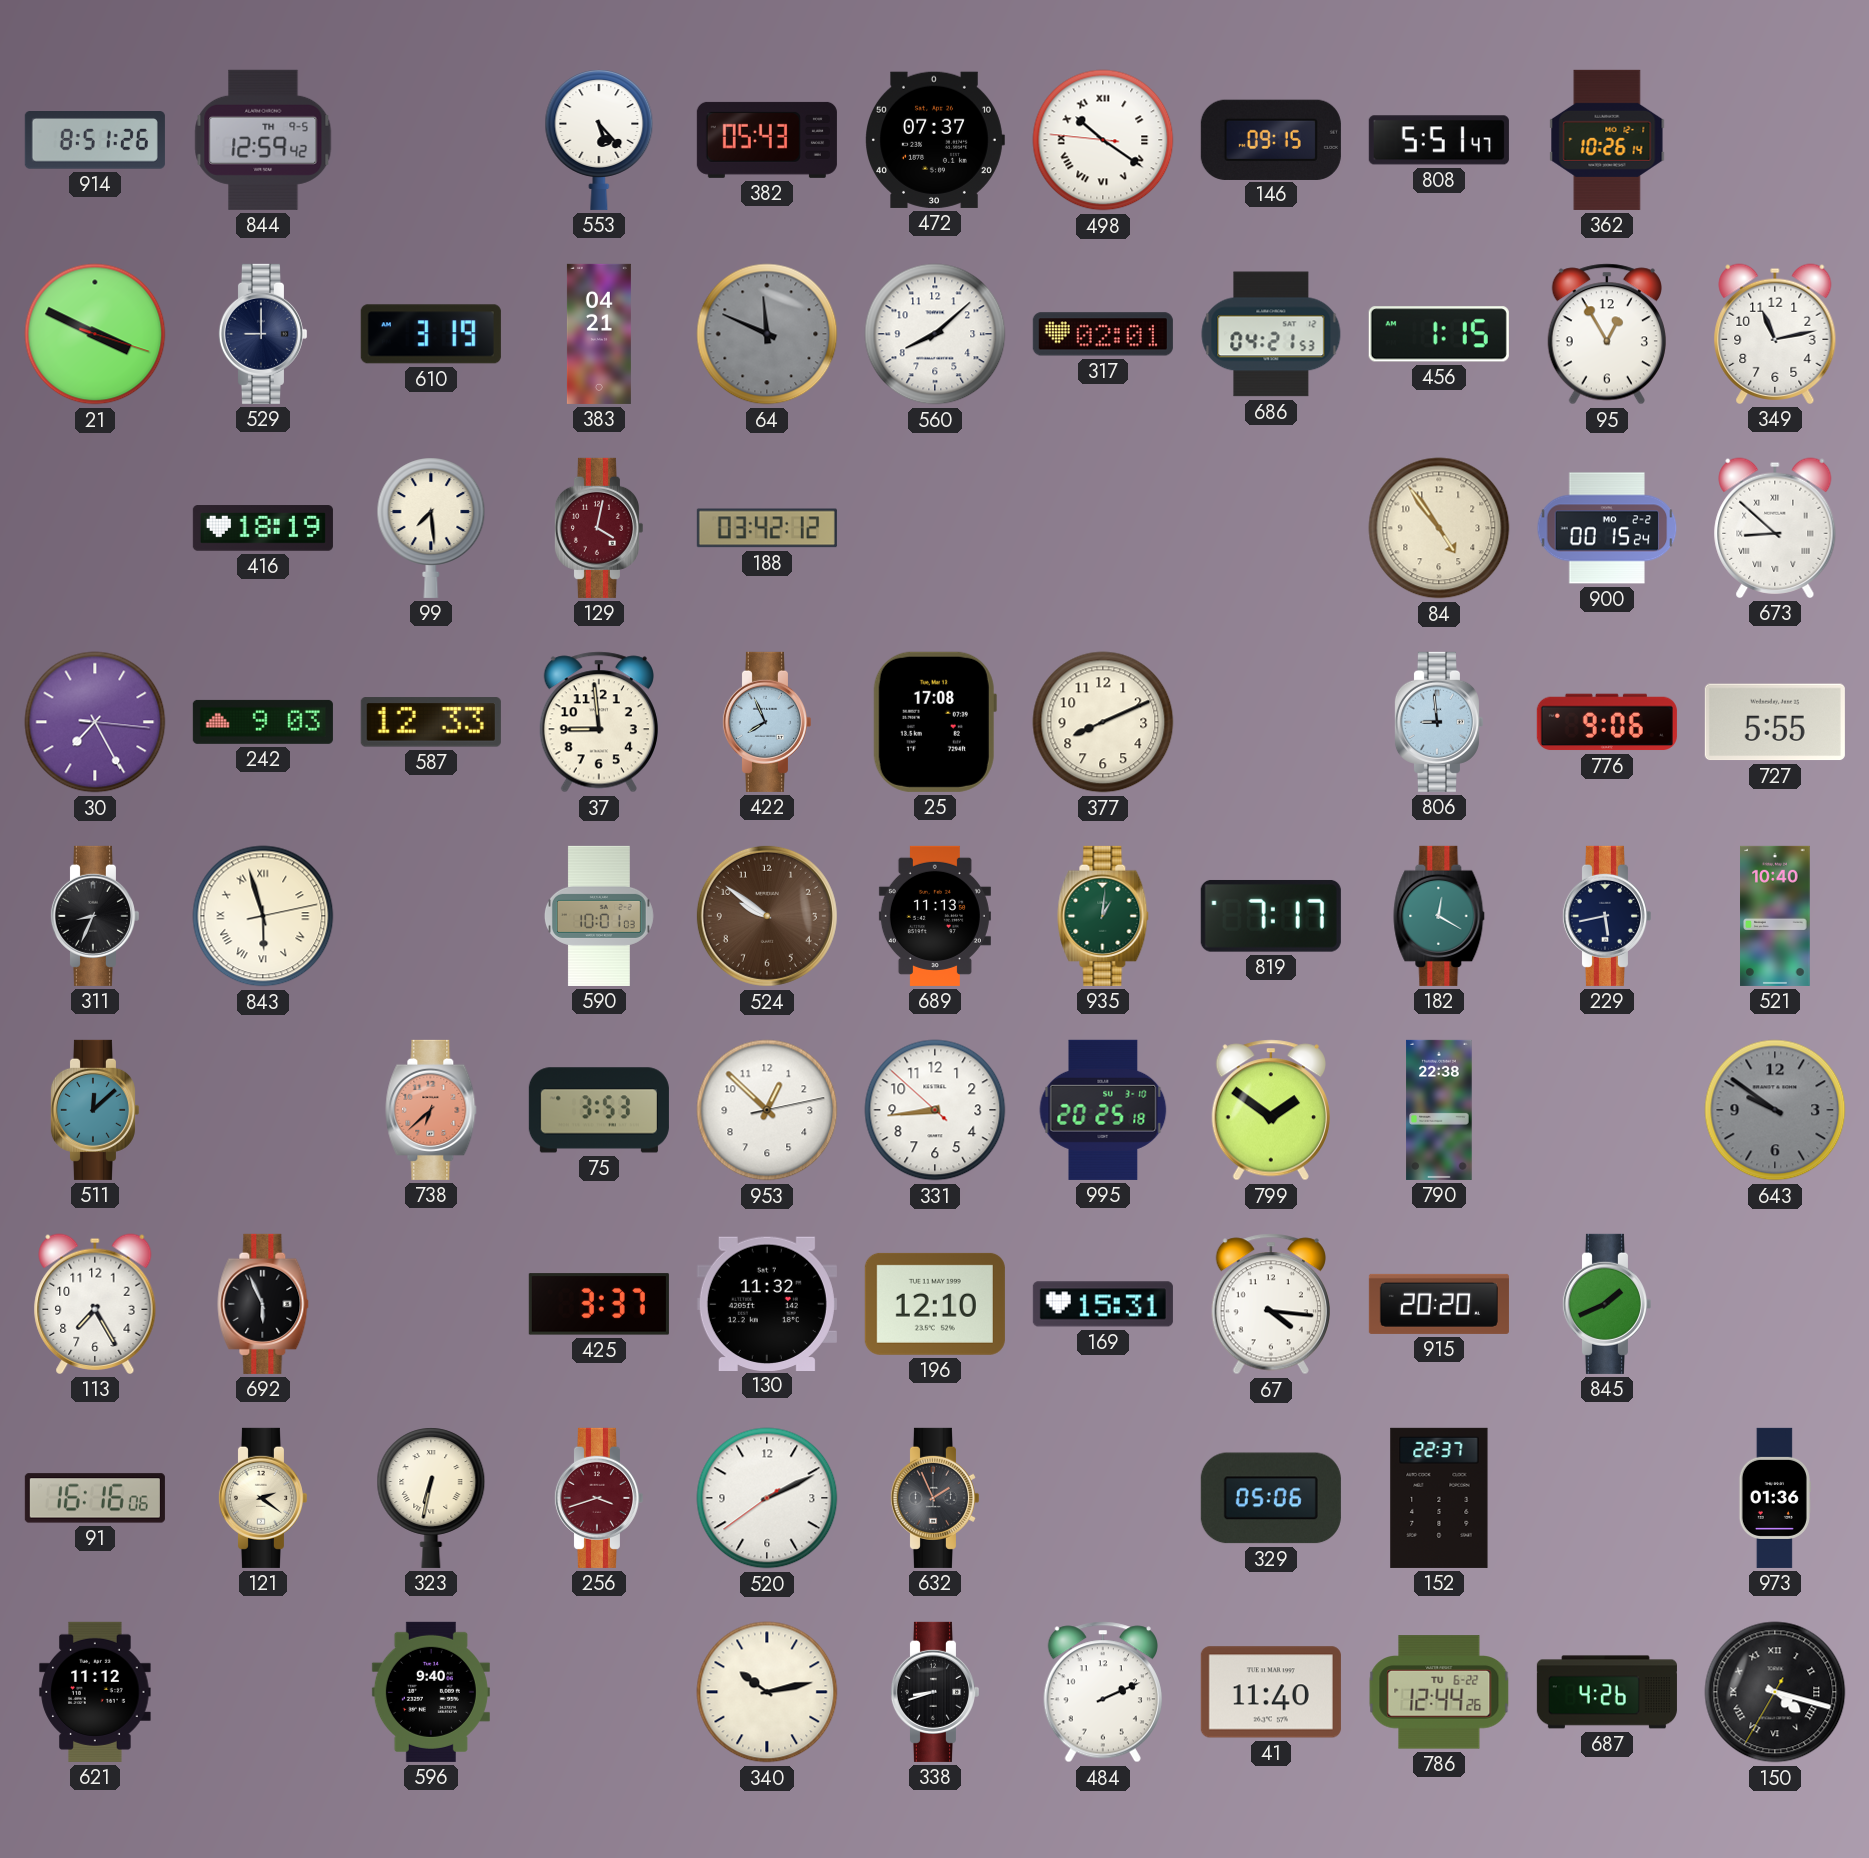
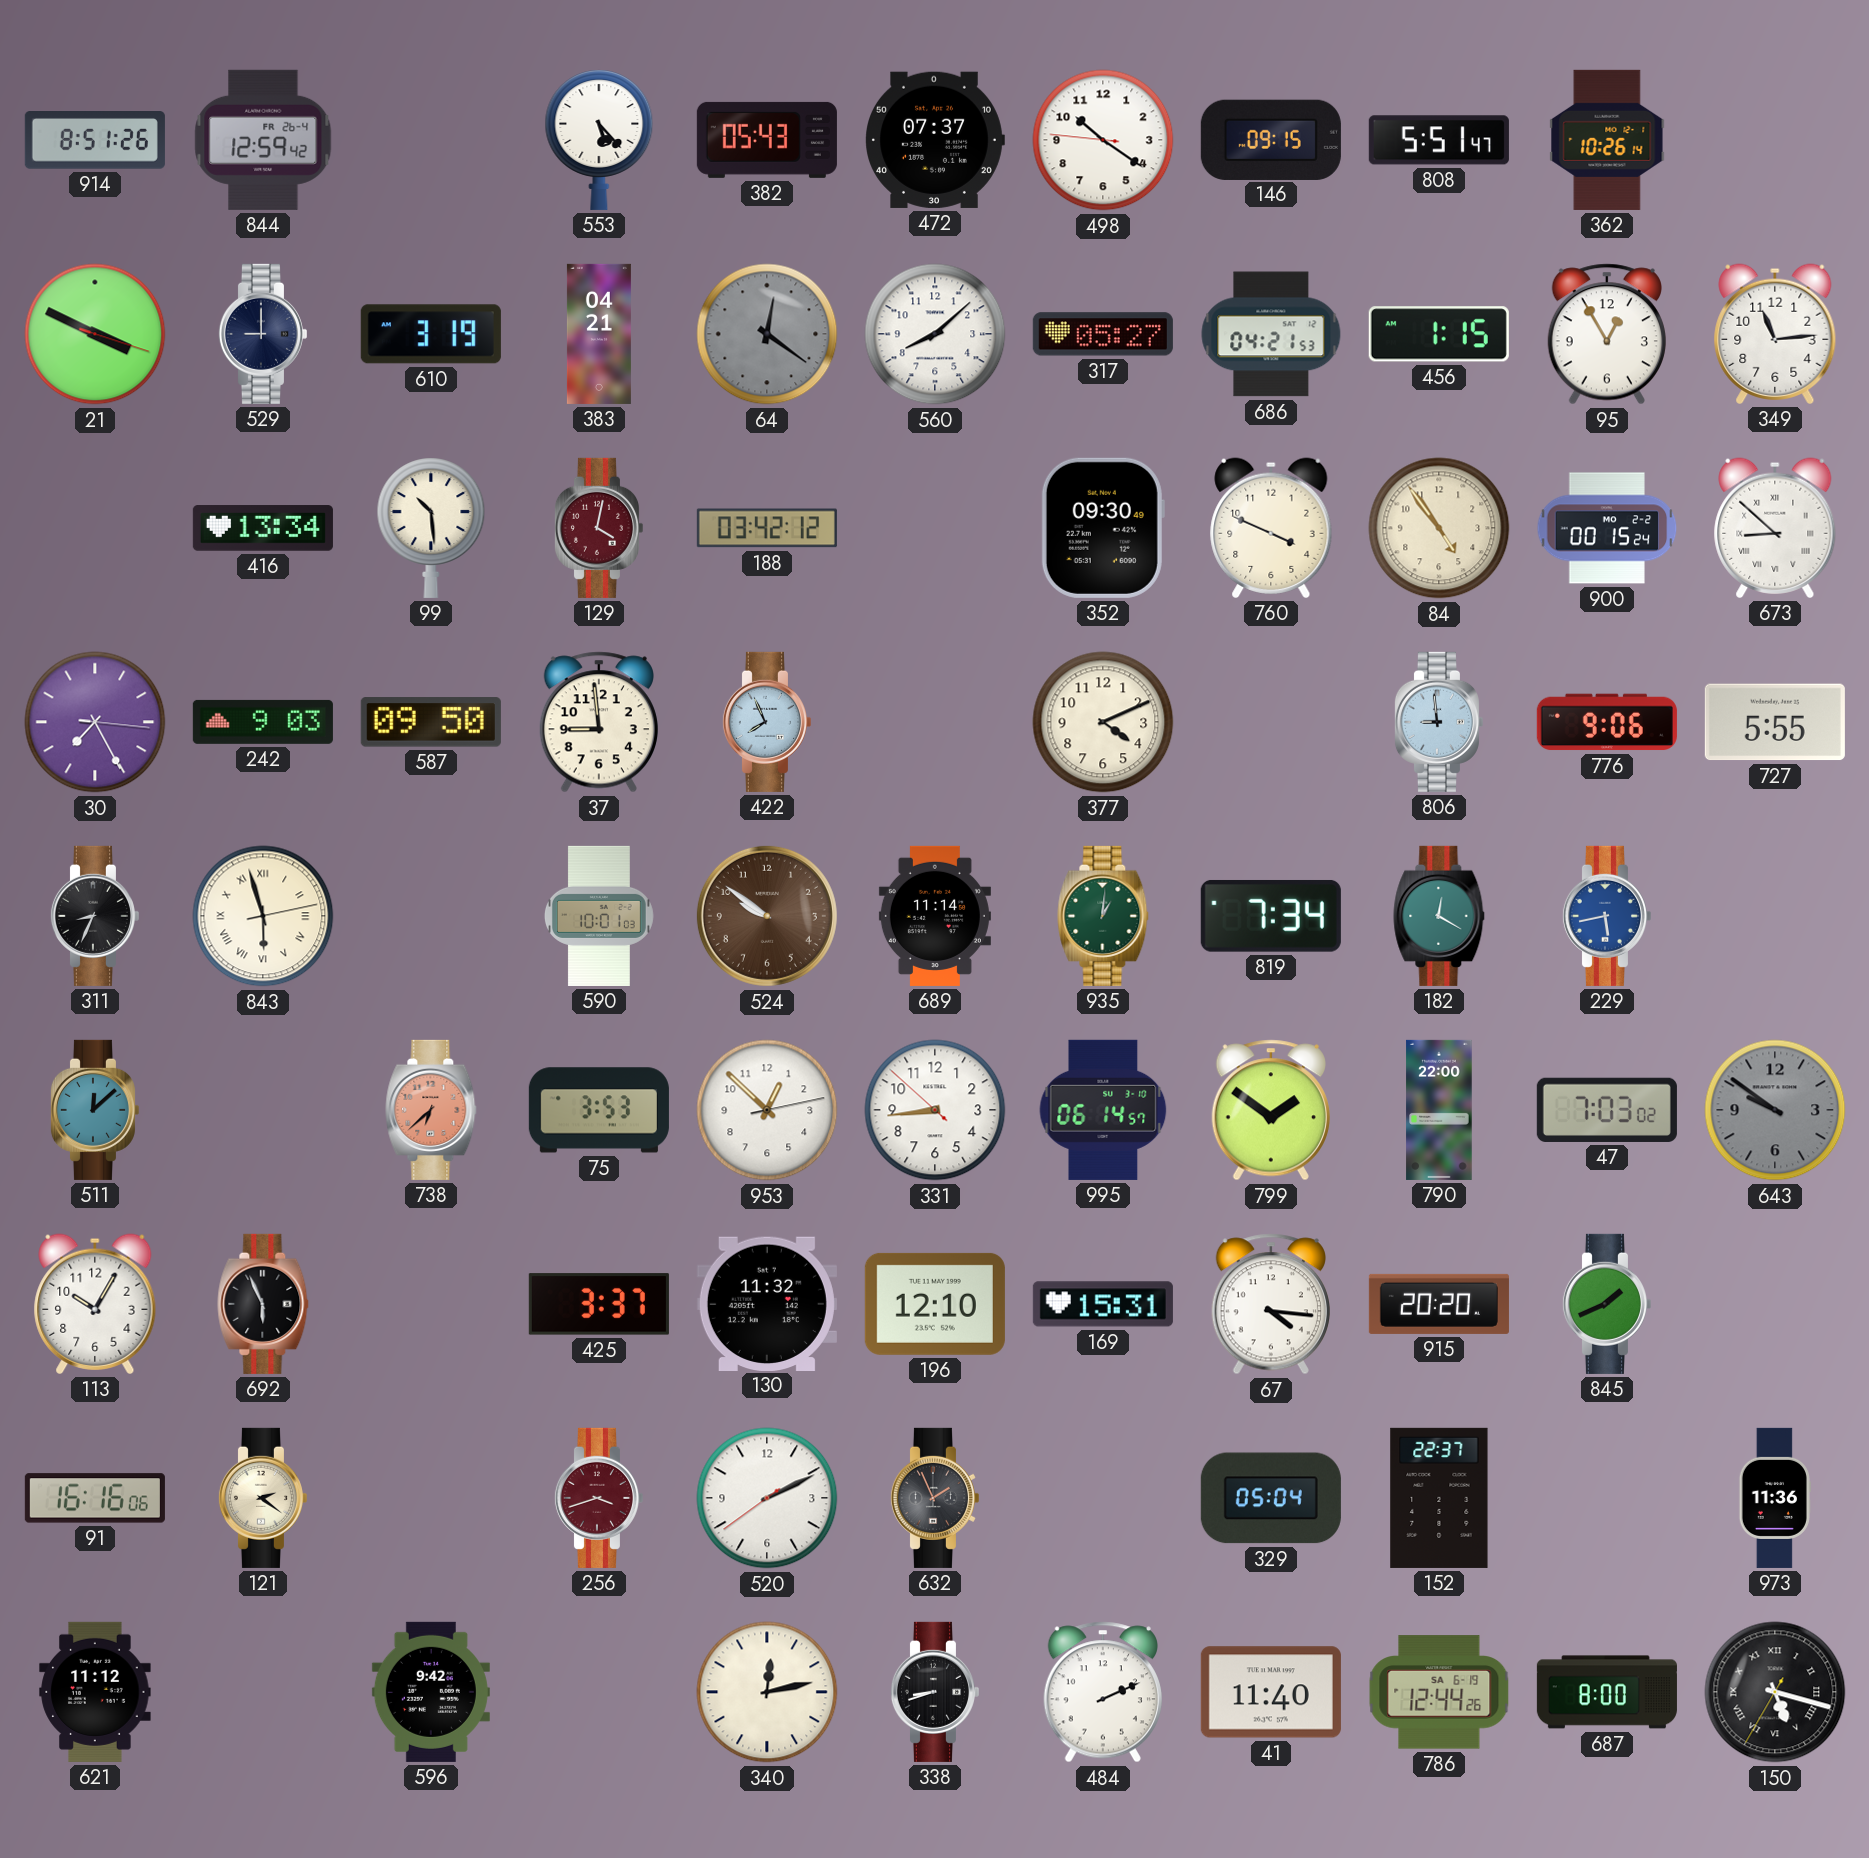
844 date: TH 9-5 -> FR 26-4
498 numerals: Roman -> Arabic
64: 11:49 -> 12:21
317: 02:01 -> 05:27
349: 11:13 -> 11:14
416: 18:19 -> 13:34
99: 7:29 -> 10:29
352: none -> 09:30
760: none -> 3:49
587: 12:33 -> 09:50
25: 17:08 -> none
377: 8:11 -> 4:11
689: 11:13 -> 11:14
819: 7:17 -> 7:34
229 dial: navy -> blue
521: 10:40 -> none
995: 20:25 -> 06:14
790: 22:38 -> 22:00
47: none -> 7:03
113: 7:25 -> 10:05
323: 6:32 -> none
329: 05:06 -> 05:04
973: 01:36 -> 11:36
596: 9:40 -> 9:42
340: 10:13 -> 12:13
786 date: TU 6-22 -> SA 6-19
687: 4:26 -> 8:00
150: 4:17 -> 5:17
